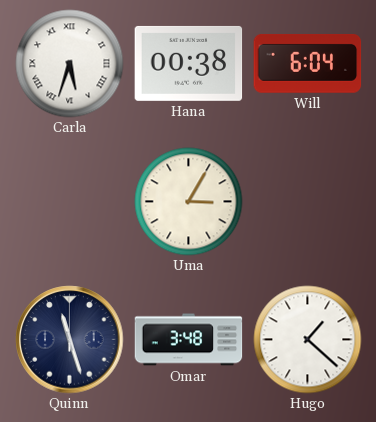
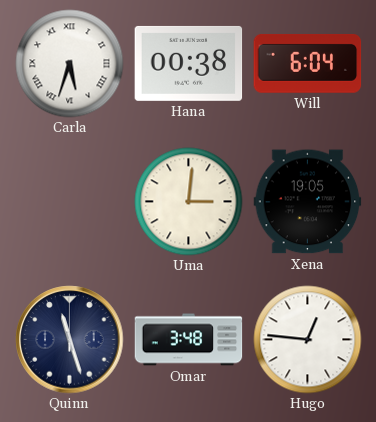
Uma: 3:05 -> 3:01
Xena: none -> 19:05
Hugo: 1:22 -> 12:46
